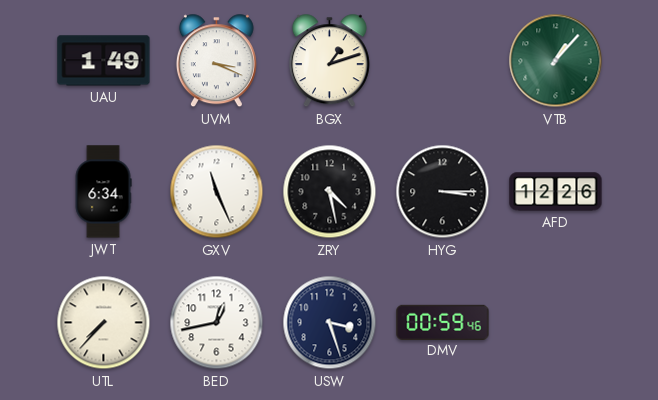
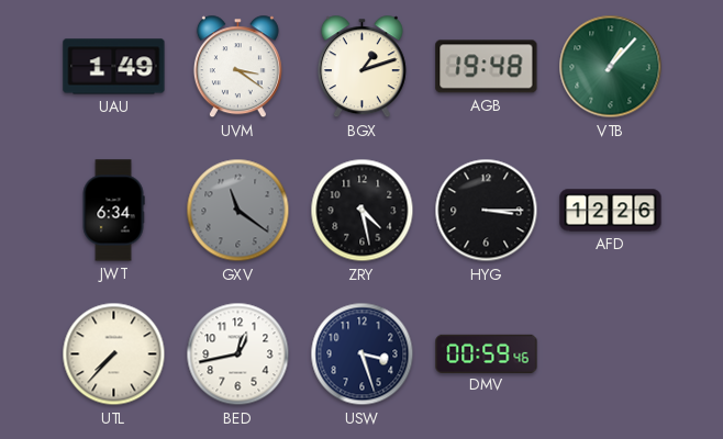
UVM: 3:19 -> 3:21
AGB: none -> 19:48
GXV: 11:26 -> 11:21
GXV dial: white -> grey
